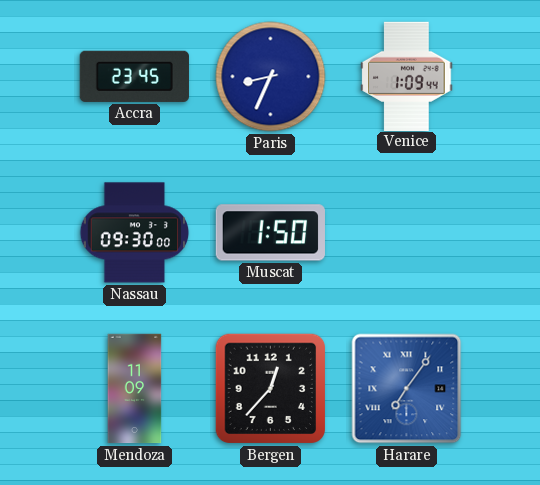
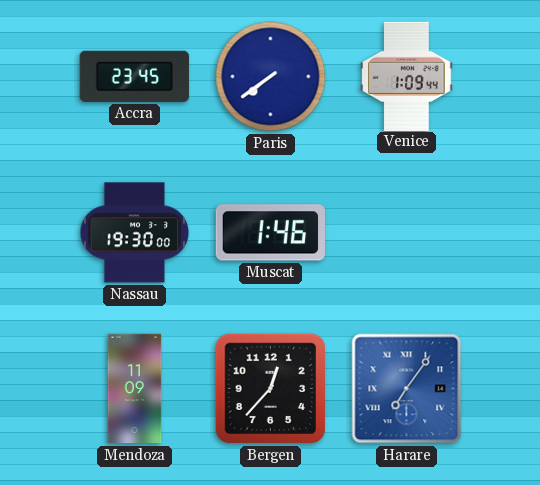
Paris: 8:34 -> 7:39
Nassau: 09:30 -> 19:30
Muscat: 1:50 -> 1:46
